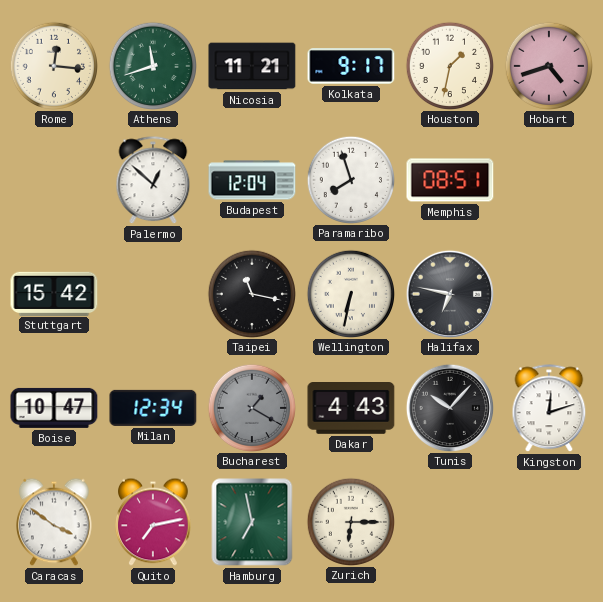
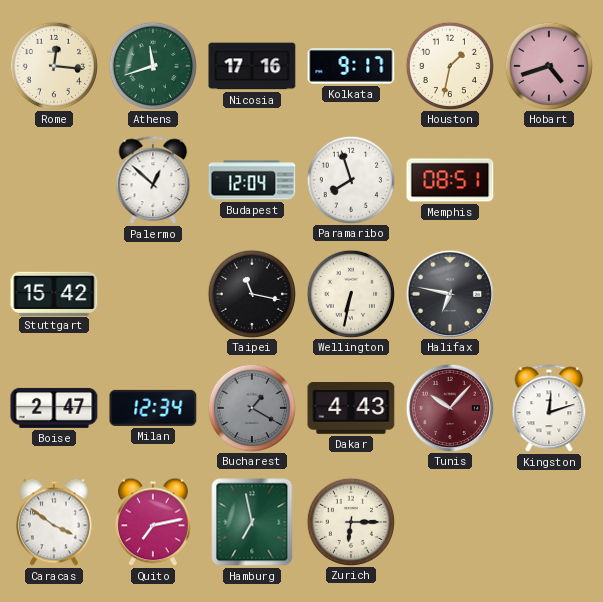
Nicosia: 11:21 -> 17:16
Boise: 10:47 -> 2:47
Tunis dial: black -> burgundy
